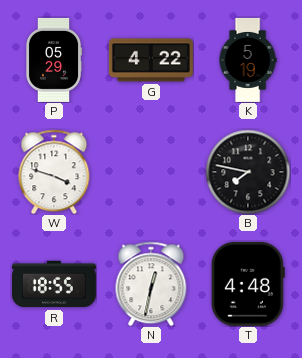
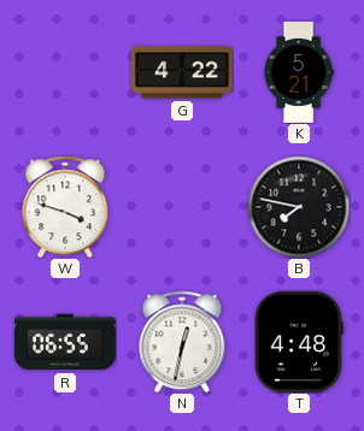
P: 05:29 -> none
K: 5:19 -> 5:21
R: 18:55 -> 06:55
